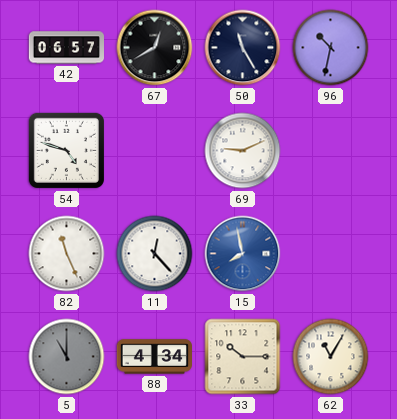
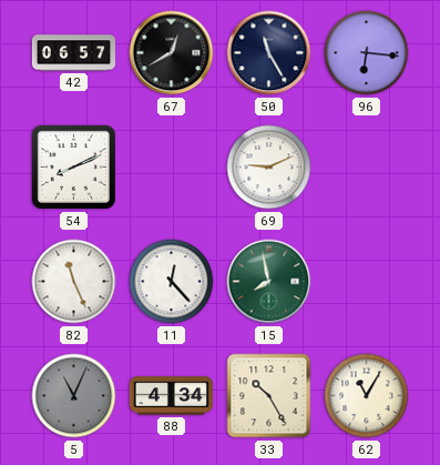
96: 10:32 -> 6:16
54: 4:48 -> 8:11
15 dial: blue -> green
5: 11:00 -> 11:04
33: 10:15 -> 10:25
